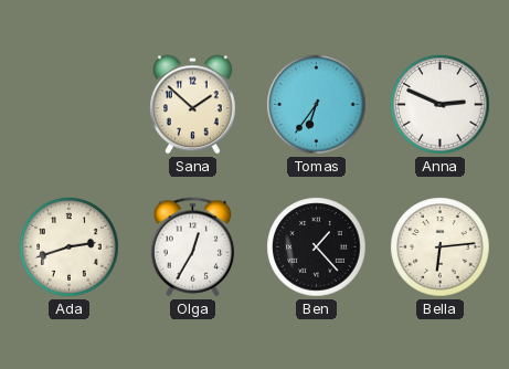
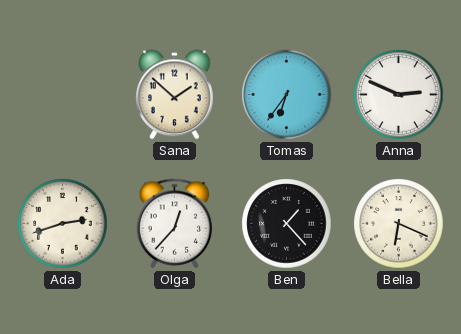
Olga: 12:35 -> 12:37
Bella: 6:14 -> 6:19
